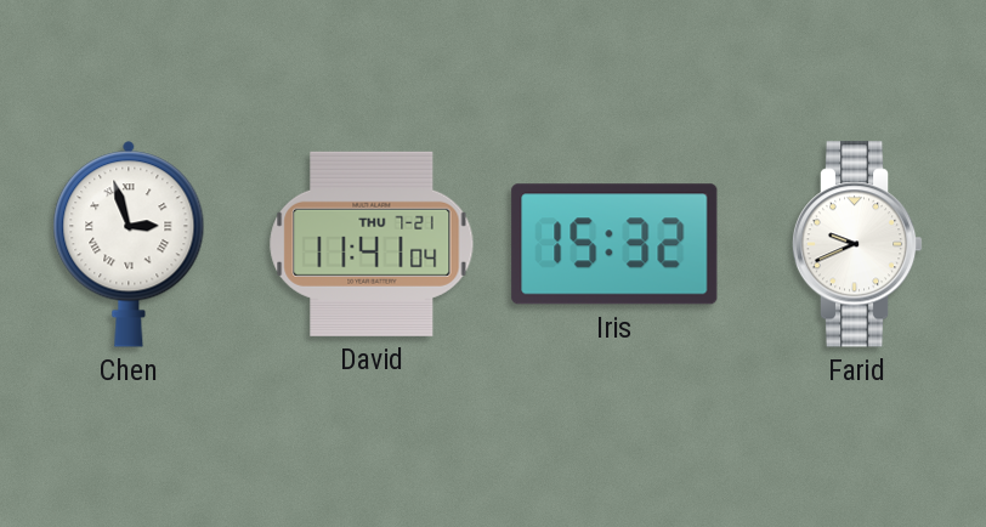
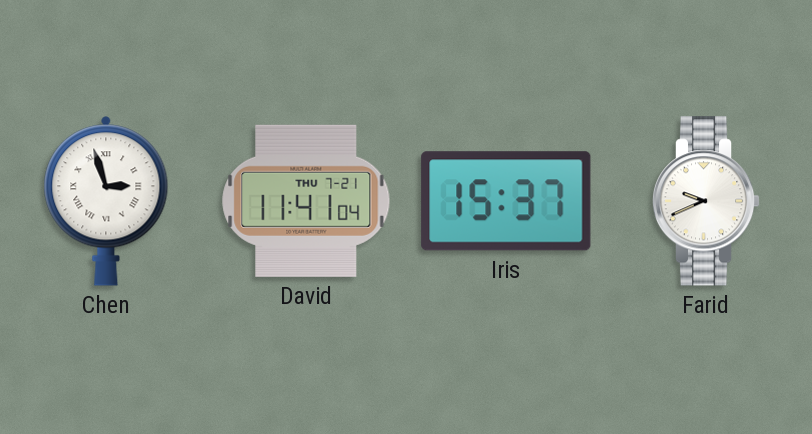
Iris: 15:32 -> 15:37
